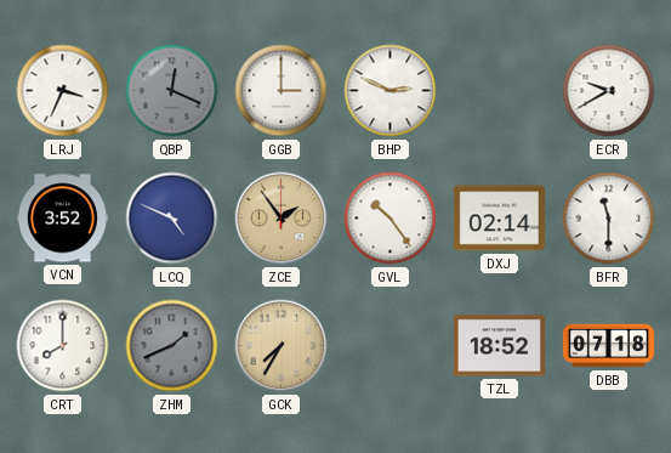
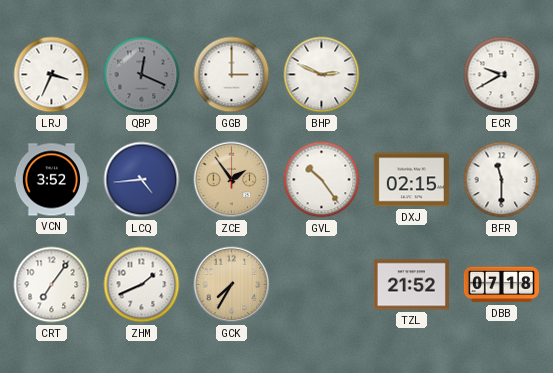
LCQ: 4:49 -> 4:44
DXJ: 02:14 -> 02:15
CRT: 8:00 -> 7:06
ZHM dial: grey -> white
TZL: 18:52 -> 21:52
